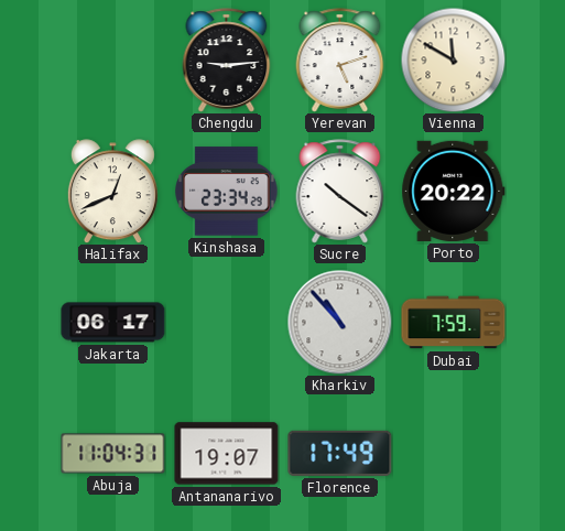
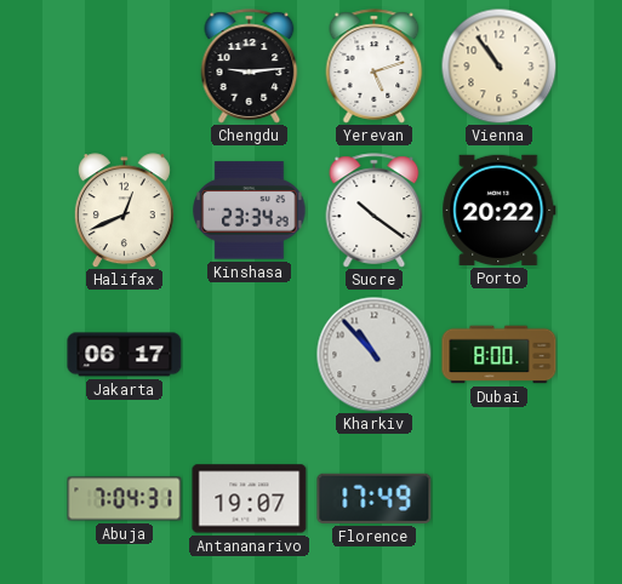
Vienna: 11:50 -> 10:54
Dubai: 7:59 -> 8:00
Abuja: 11:04 -> 7:04
